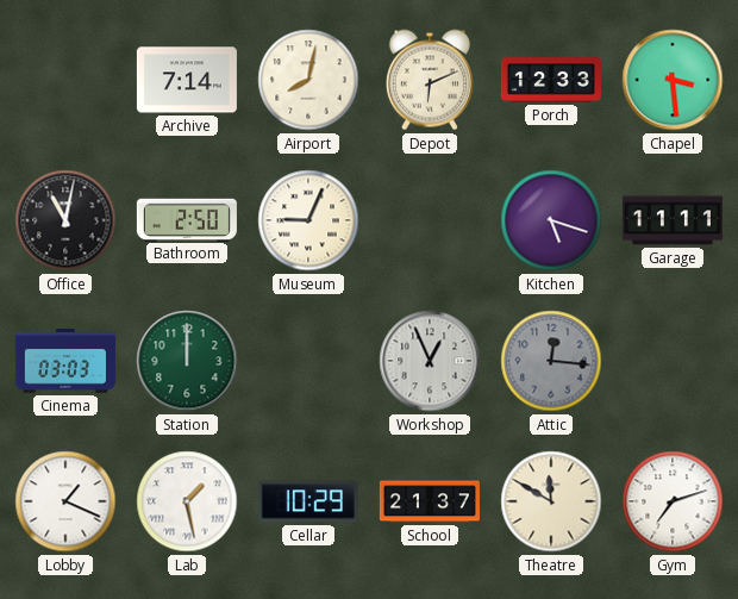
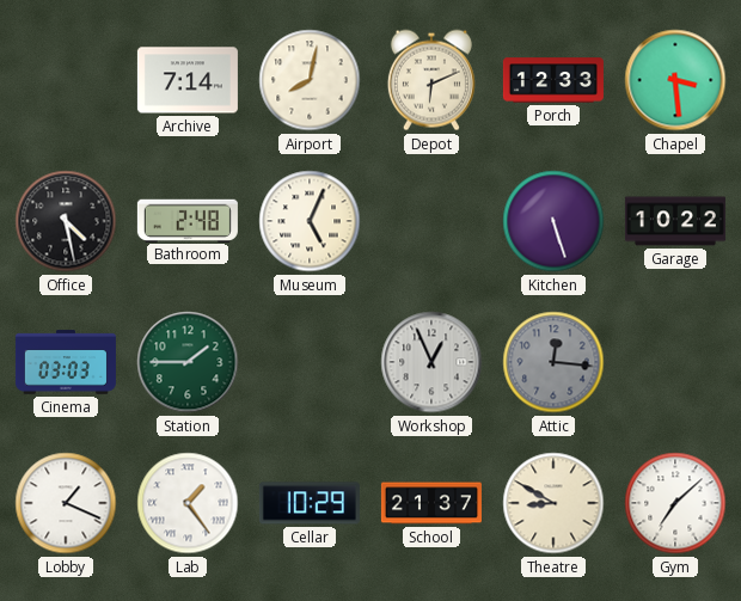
Office: 11:02 -> 4:28
Bathroom: 2:50 -> 2:48
Museum: 9:04 -> 5:04
Kitchen: 5:18 -> 5:27
Garage: 11:11 -> 10:22
Station: 12:00 -> 1:45
Lab: 1:28 -> 1:24
Theatre: 11:50 -> 8:50
Gym: 7:12 -> 7:08
